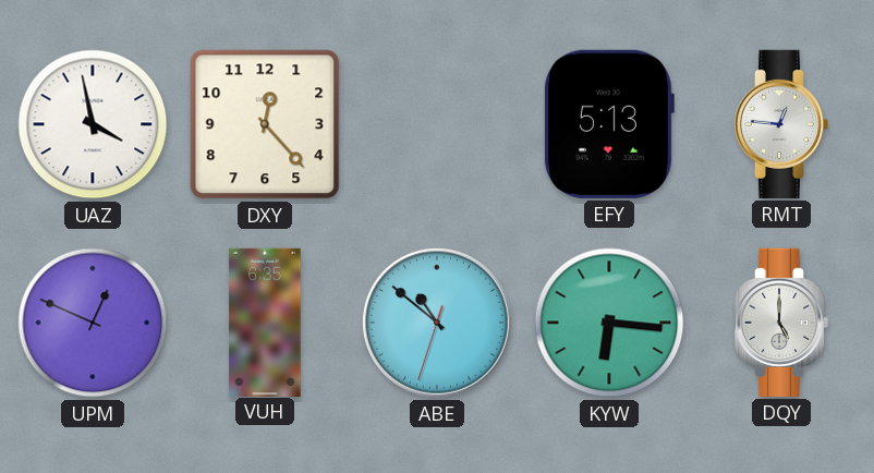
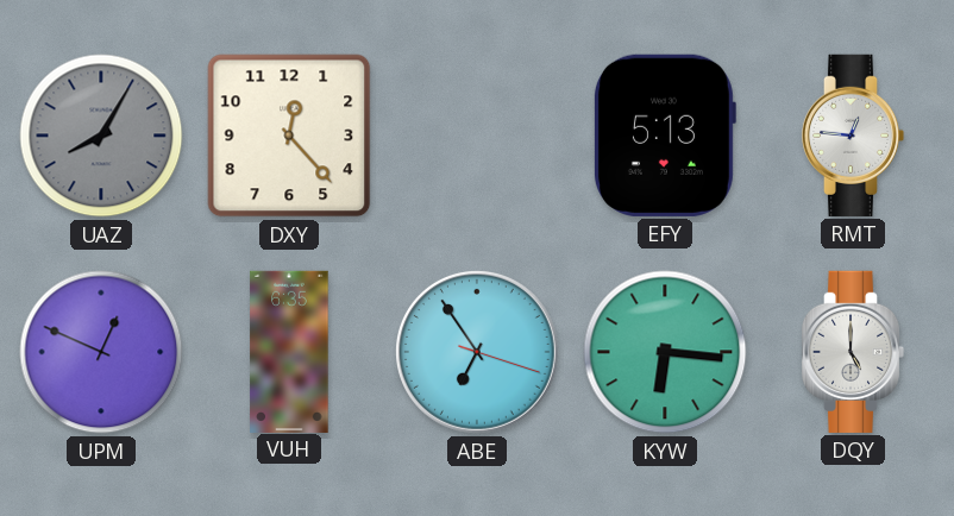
UAZ: 3:58 -> 8:05
UAZ dial: white -> grey
ABE: 10:51 -> 6:54
